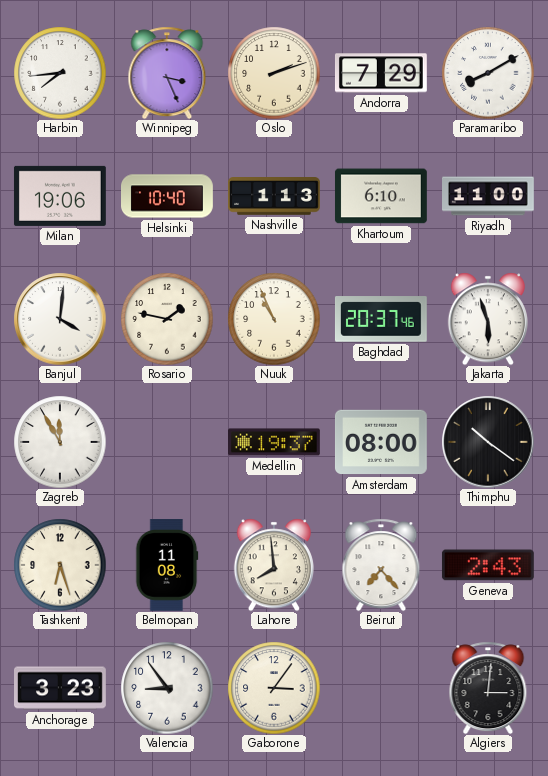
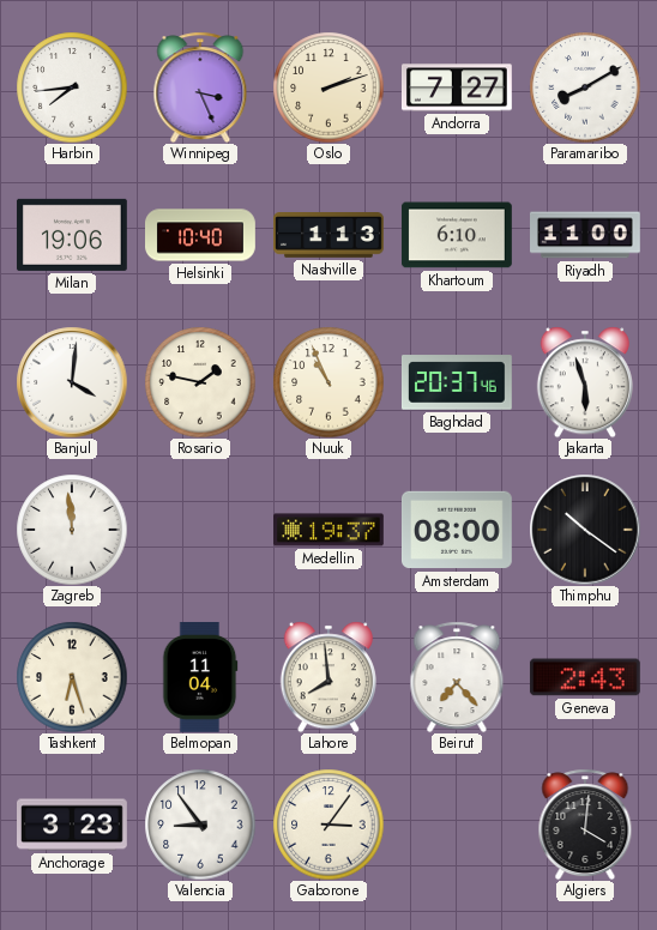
Andorra: 7:29 -> 7:27
Zagreb: 11:55 -> 11:59
Belmopan: 11:08 -> 11:04
Algiers: 3:01 -> 4:01
